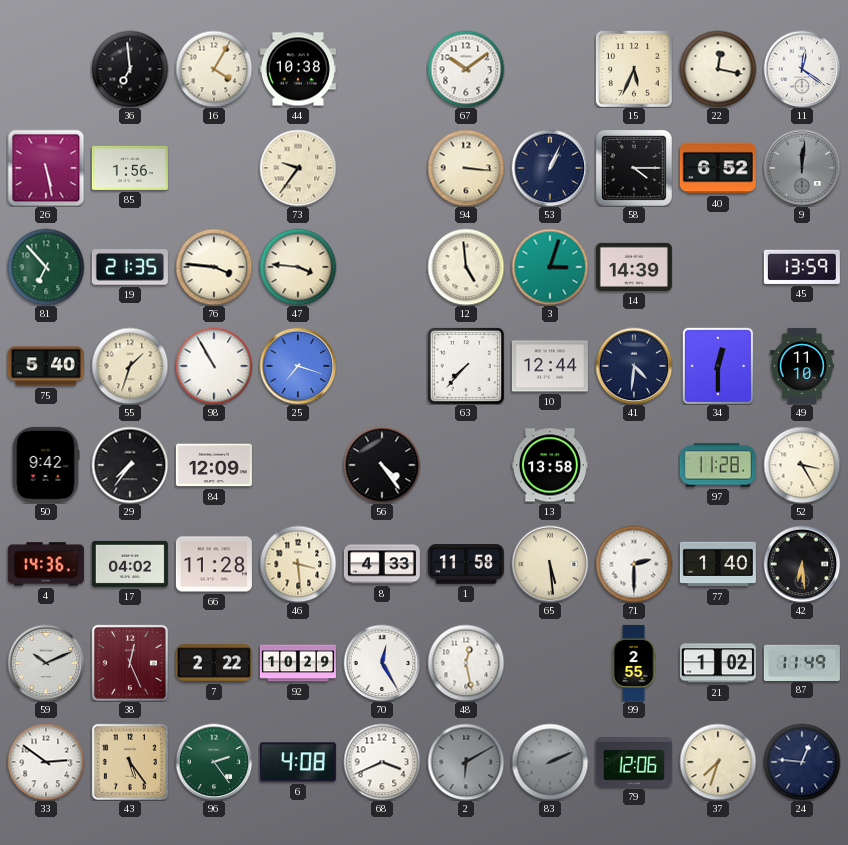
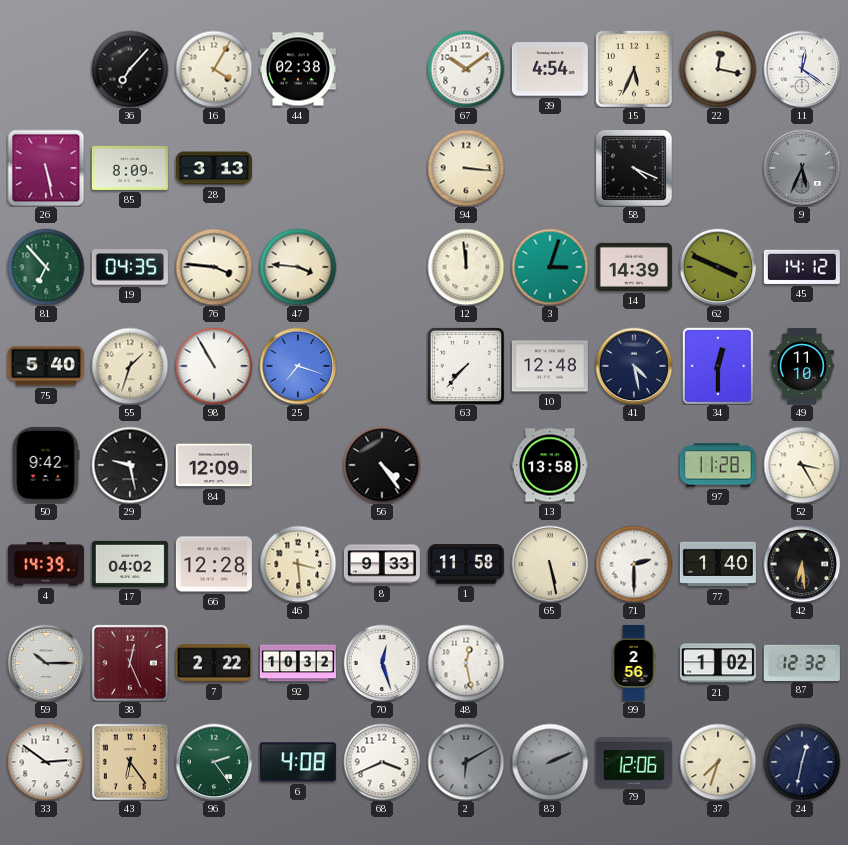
36: 6:59 -> 7:07
44: 10:38 -> 02:38
39: none -> 4:54
85: 1:56 -> 8:09
28: none -> 3:13
73: 9:36 -> none
53: 1:04 -> none
58: 4:15 -> 4:19
40: 6:52 -> none
9: 12:01 -> 5:34
19: 21:35 -> 04:35
12: 4:59 -> 11:59
62: none -> 3:49
45: 13:59 -> 14:12
10: 12:44 -> 12:48
41: 4:31 -> 4:28
29: 7:36 -> 9:28
4: 14:36 -> 14:39
66: 11:28 -> 12:28
8: 4:33 -> 9:33
65: 5:29 -> 5:28
59: 10:11 -> 10:15
92: 10:29 -> 10:32
70: 12:25 -> 12:27
99: 2:55 -> 2:56
87: 11:49 -> 12:32
43: 5:24 -> 6:24
24: 12:46 -> 12:32
